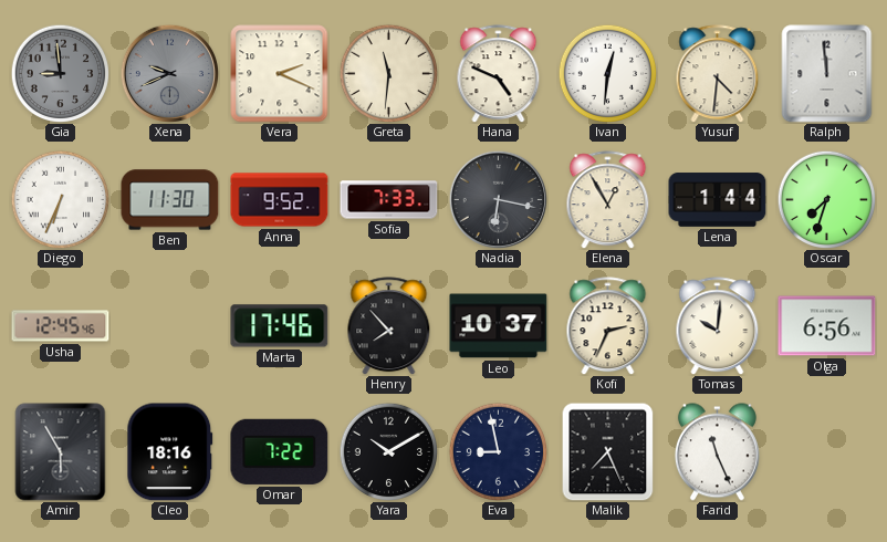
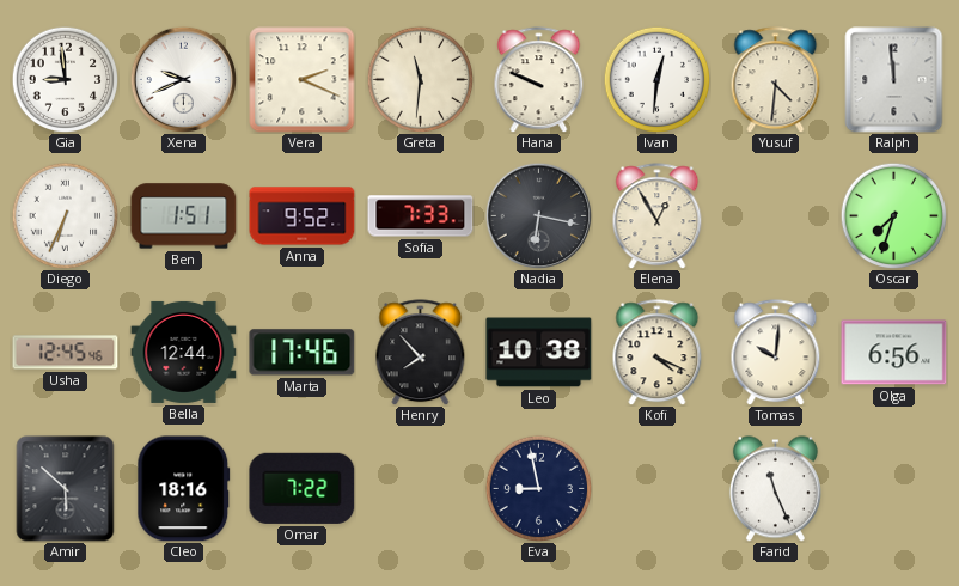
Gia dial: grey -> white
Xena dial: grey -> white
Hana: 4:49 -> 9:49
Ben: 11:30 -> 1:51
Lena: 1:44 -> none
Bella: none -> 12:44
Leo: 10:37 -> 10:38
Kofi: 2:34 -> 4:19
Amir: 5:55 -> 5:52
Yara: 10:10 -> none
Malik: 7:26 -> none
